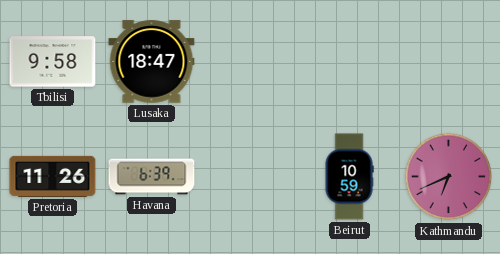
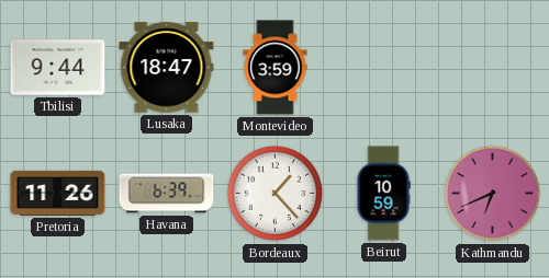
Tbilisi: 9:58 -> 9:44
Montevideo: none -> 3:59
Bordeaux: none -> 1:23
